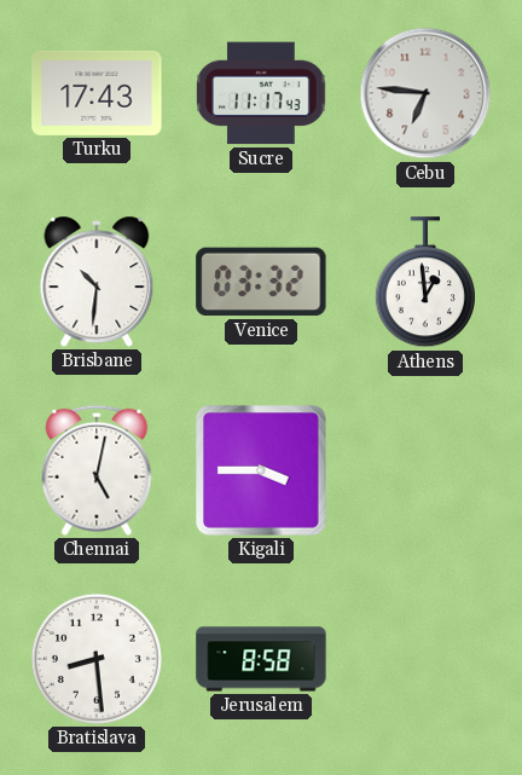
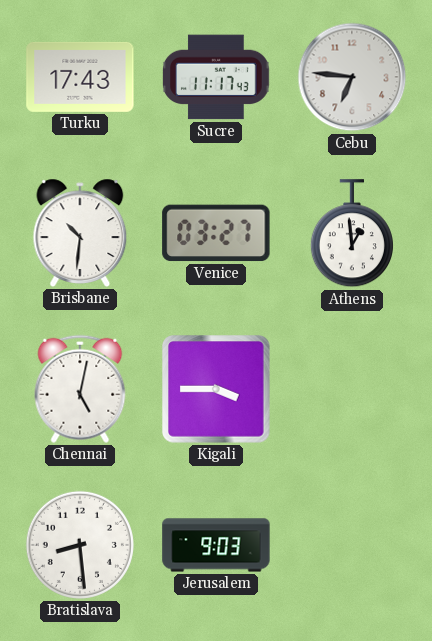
Venice: 03:32 -> 03:27
Jerusalem: 8:58 -> 9:03
